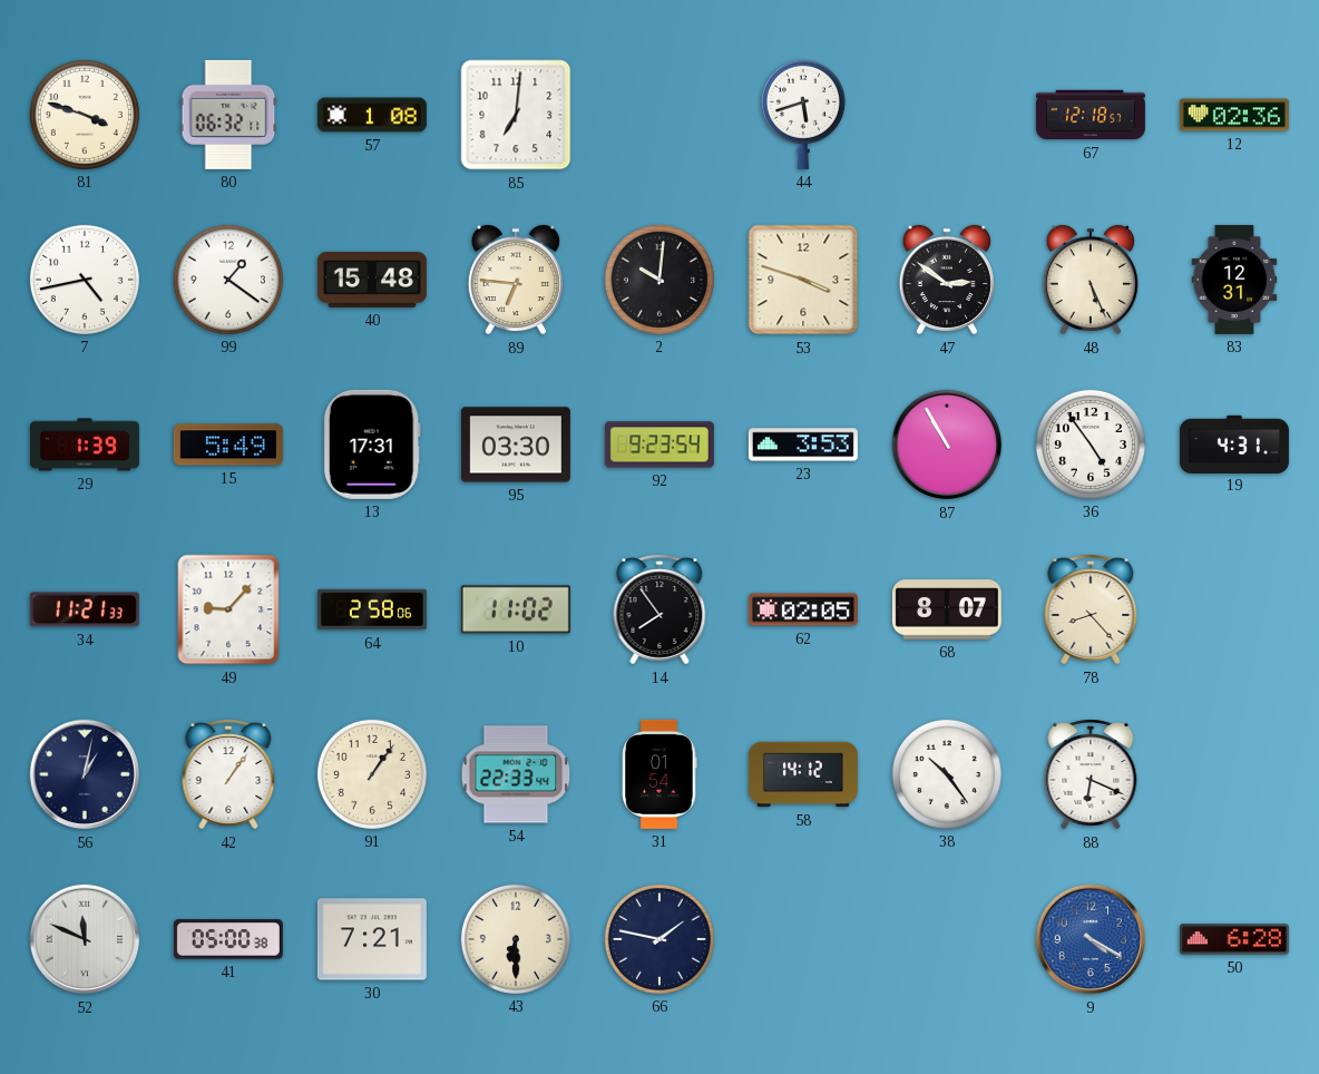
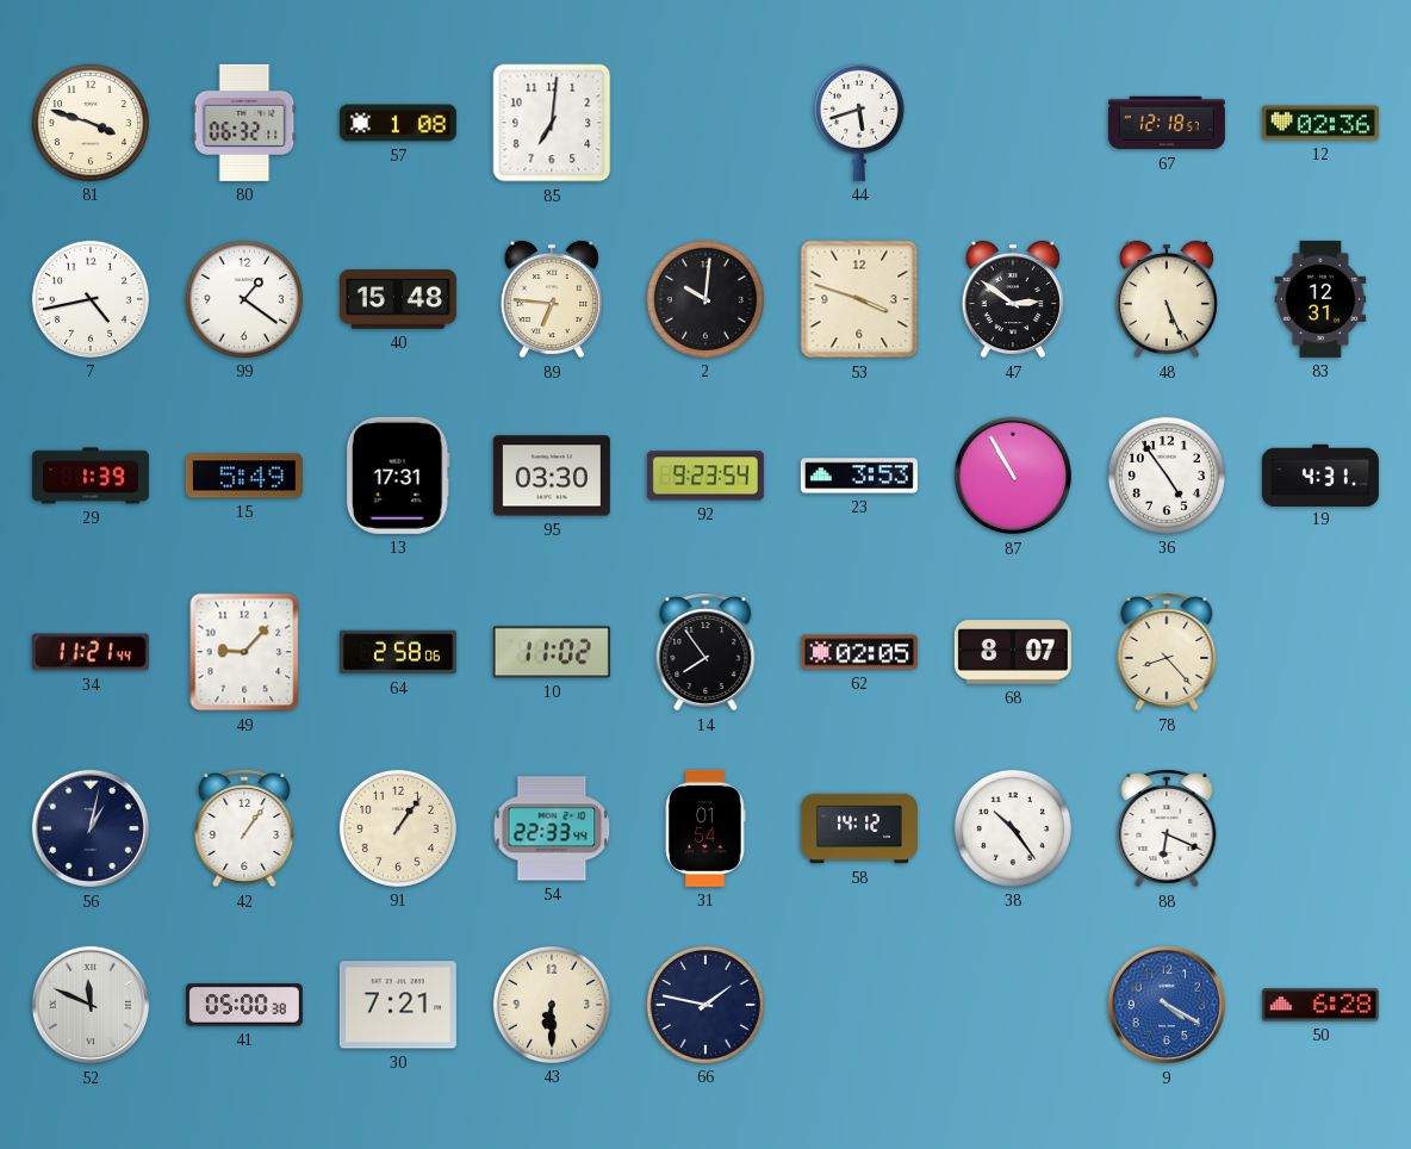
34: 11:21:33 -> 11:21:44
